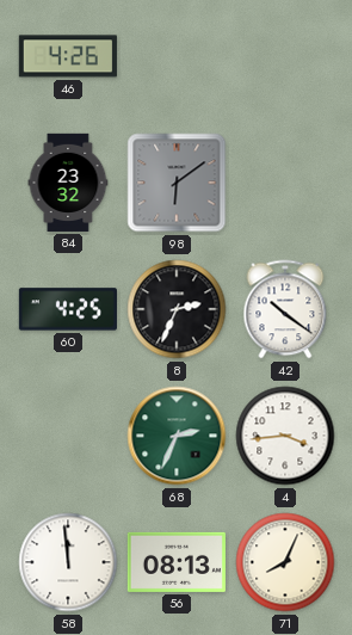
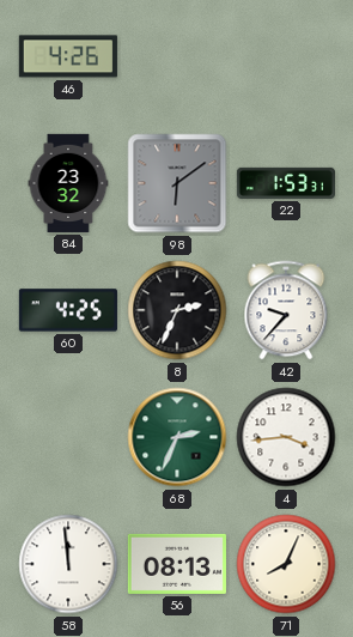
22: none -> 1:53
42: 10:21 -> 9:37
